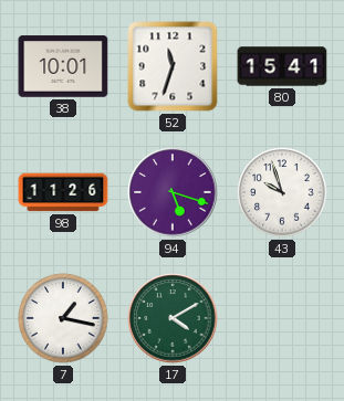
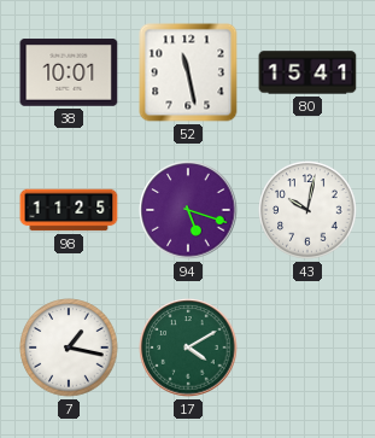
52: 11:33 -> 11:28
98: 11:26 -> 11:25
43: 9:57 -> 10:02
